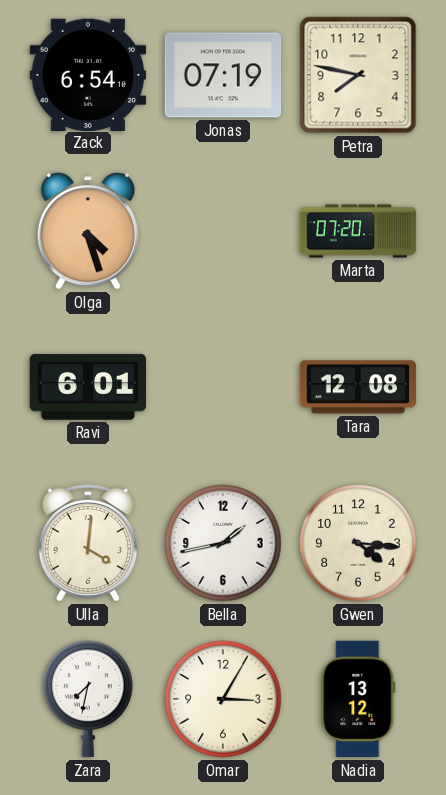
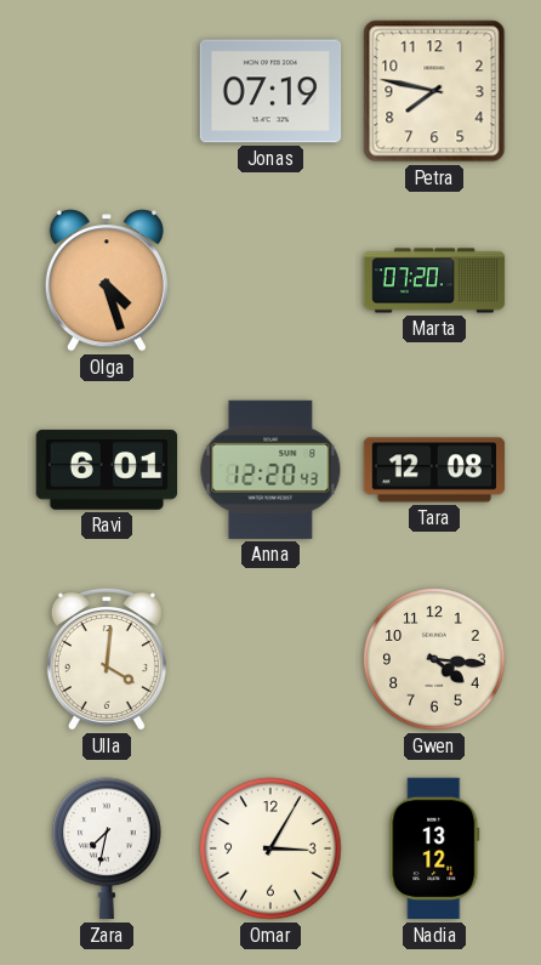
Zack: 6:54 -> none
Anna: none -> 12:20
Bella: 1:43 -> none
